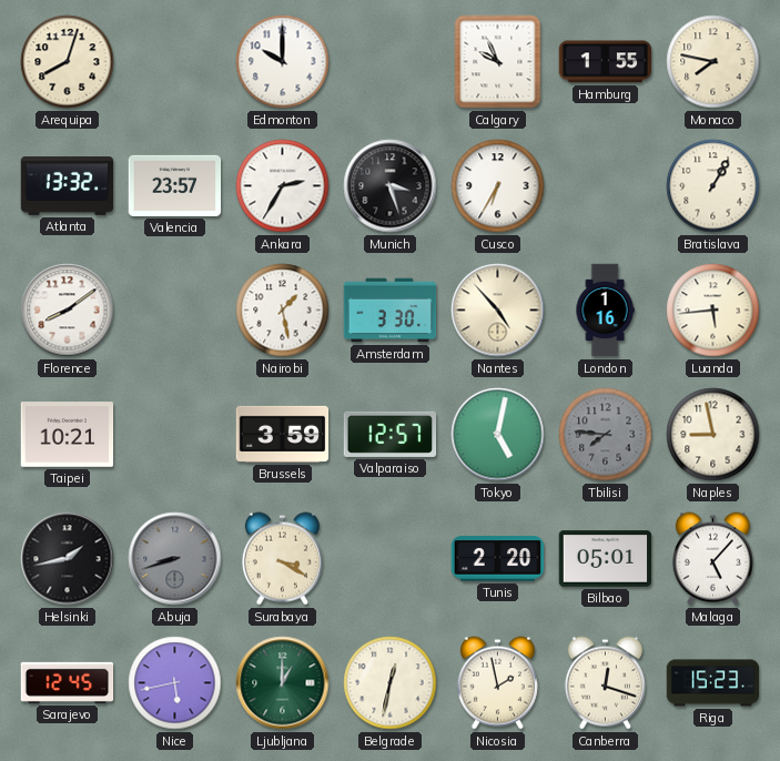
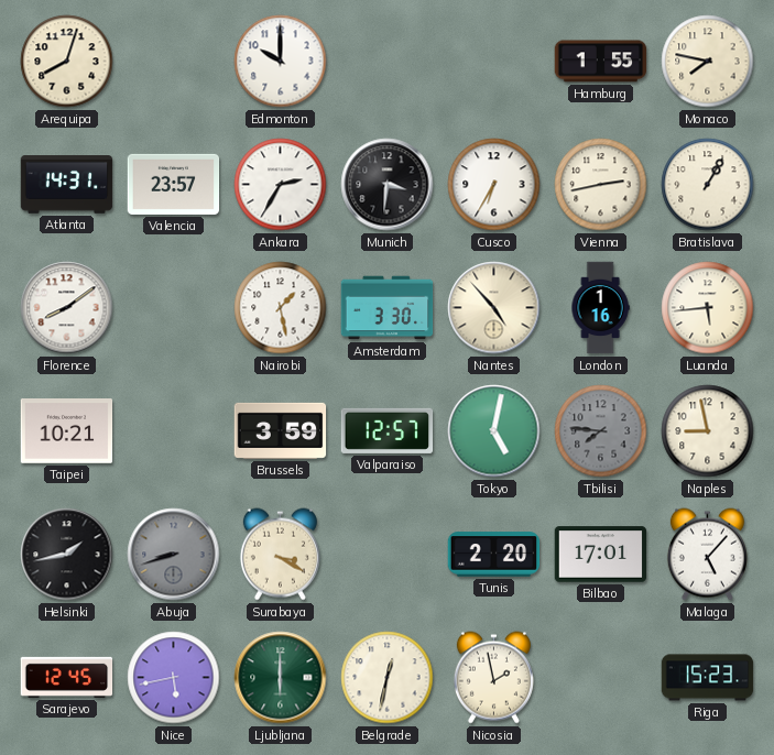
Calgary: 9:56 -> none
Atlanta: 13:32 -> 14:31
Munich: 3:27 -> 3:31
Vienna: none -> 2:43
Bilbao: 05:01 -> 17:01
Ljubljana: 1:00 -> 6:00
Canberra: 12:18 -> none
